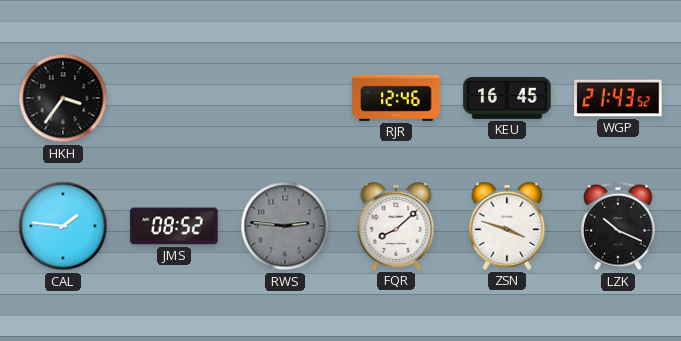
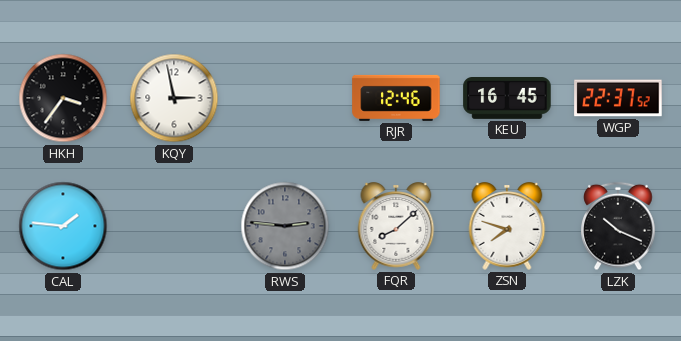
KQY: none -> 2:58
WGP: 21:43 -> 22:37
JMS: 08:52 -> none
ZSN: 3:48 -> 7:48
